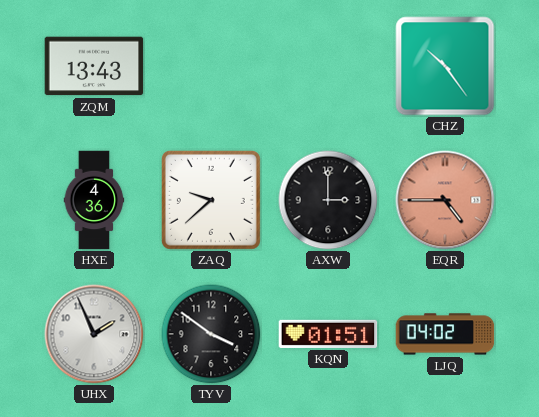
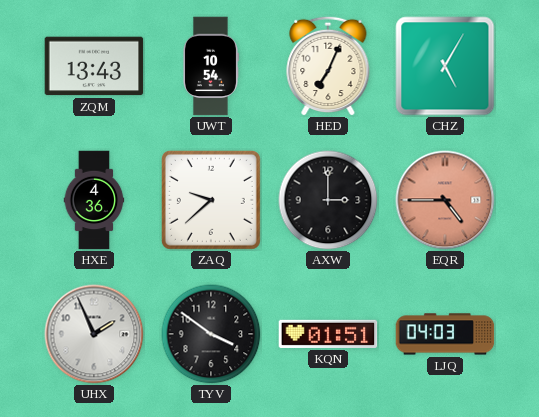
UWT: none -> 10:54
HED: none -> 7:04
CHZ: 10:24 -> 5:05
LJQ: 04:02 -> 04:03
